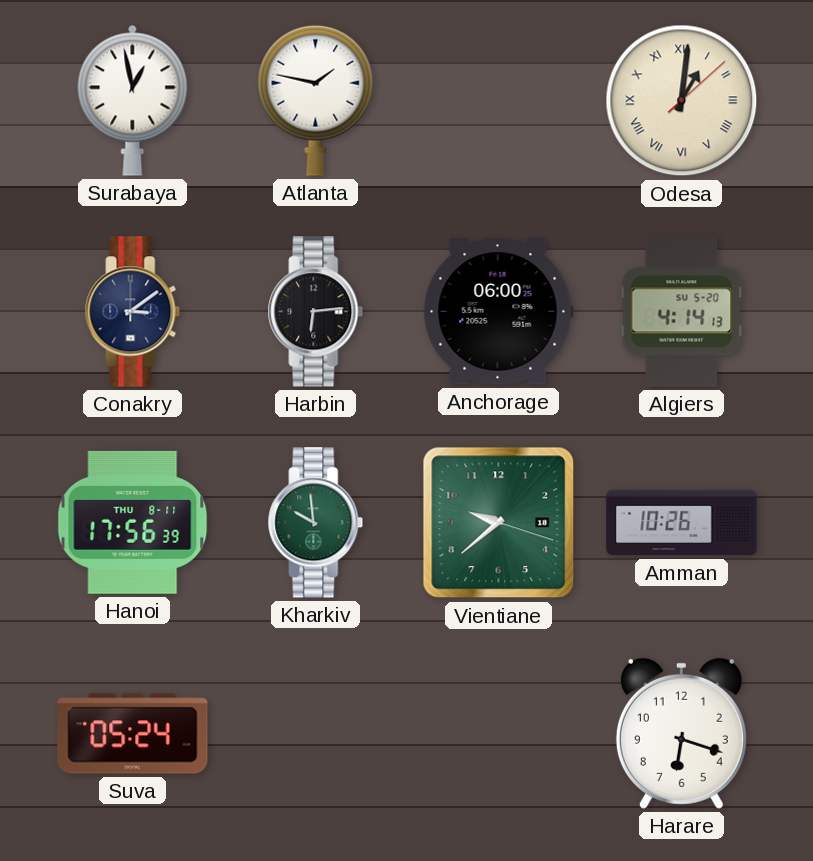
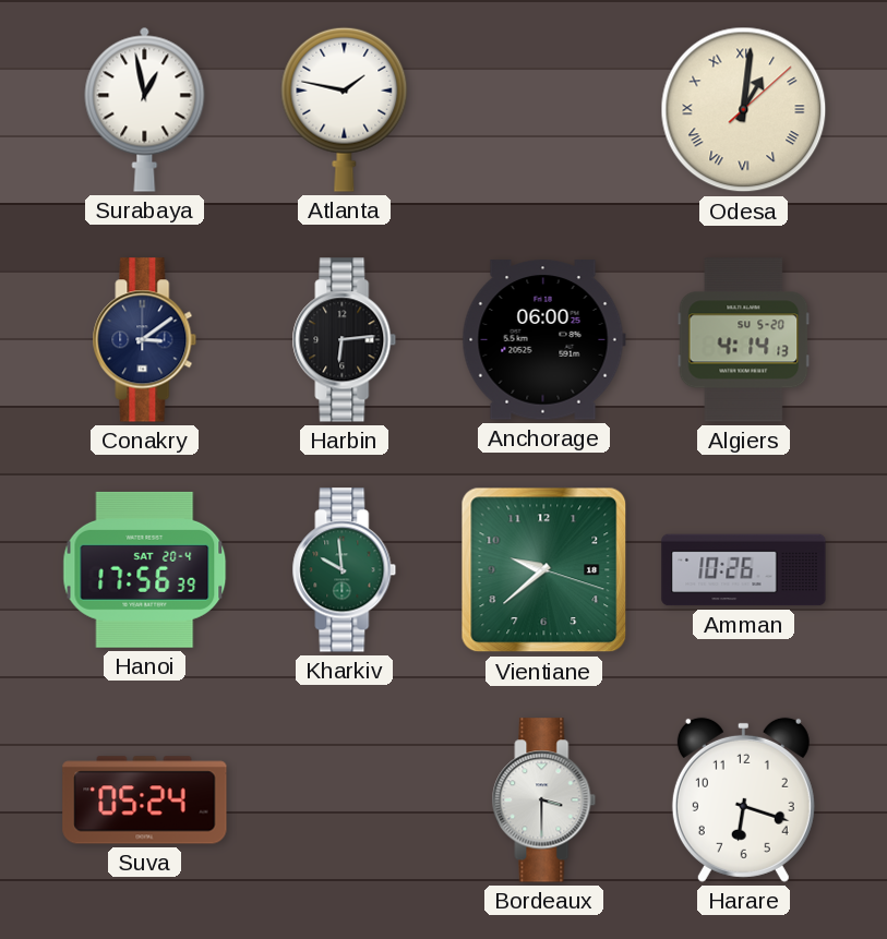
Hanoi date: THU 8-11 -> SAT 20-4
Bordeaux: none -> 3:30
